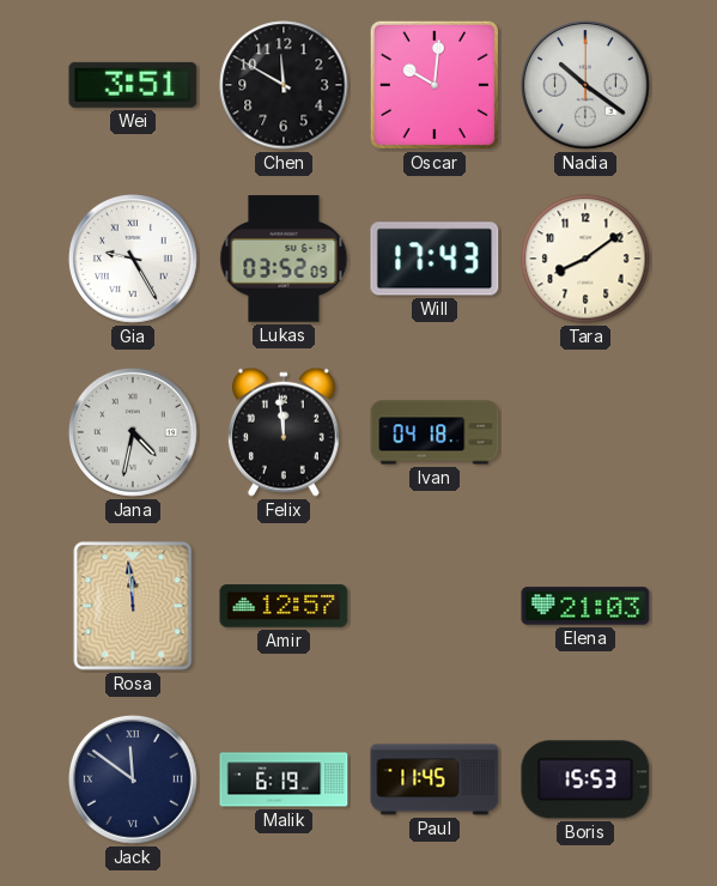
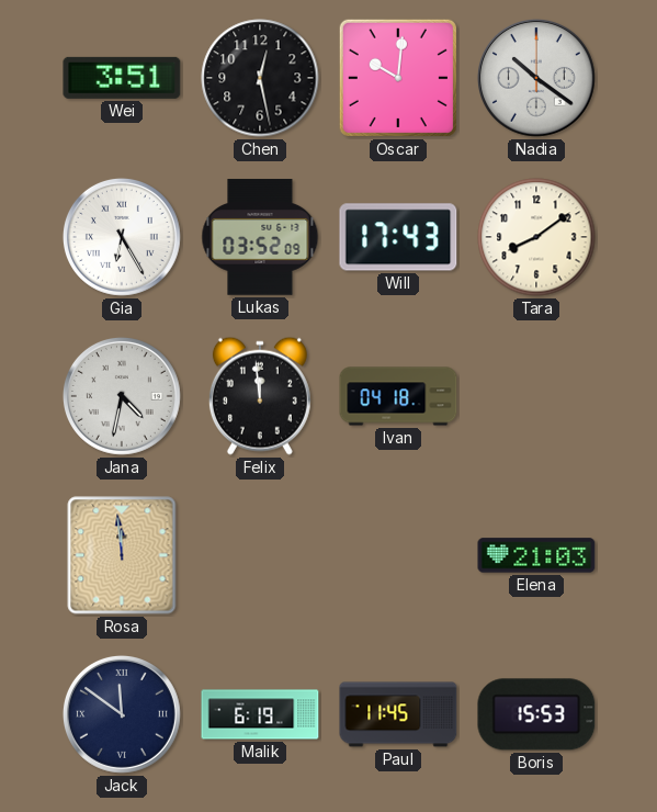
Chen: 11:50 -> 12:28
Gia: 9:25 -> 6:25
Amir: 12:57 -> none
